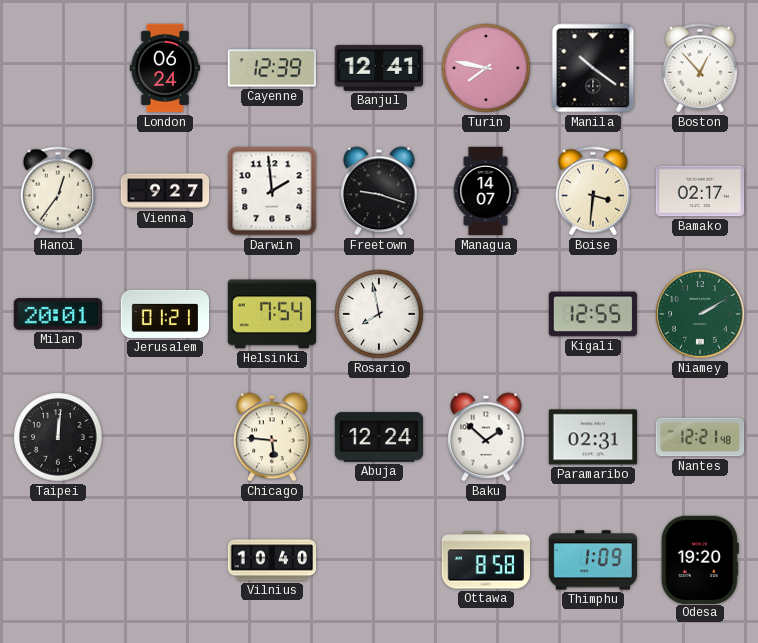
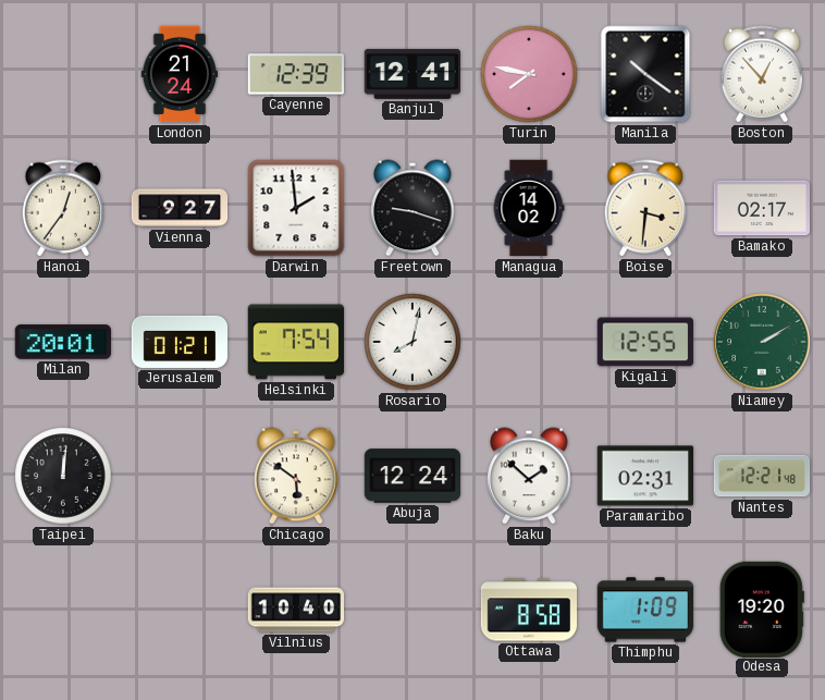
London: 06:24 -> 21:24
Managua: 14:07 -> 14:02
Rosario: 7:58 -> 8:02
Chicago: 5:46 -> 5:51
